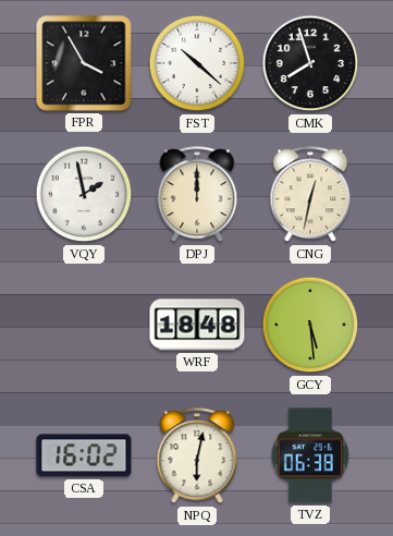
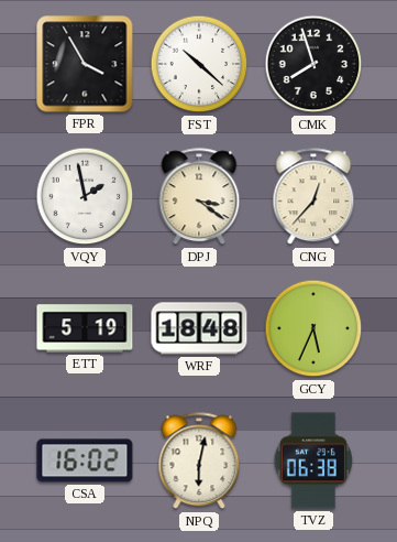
DPJ: 12:00 -> 3:21
CNG: 12:32 -> 12:37
ETT: none -> 5:19
GCY: 5:29 -> 5:34
